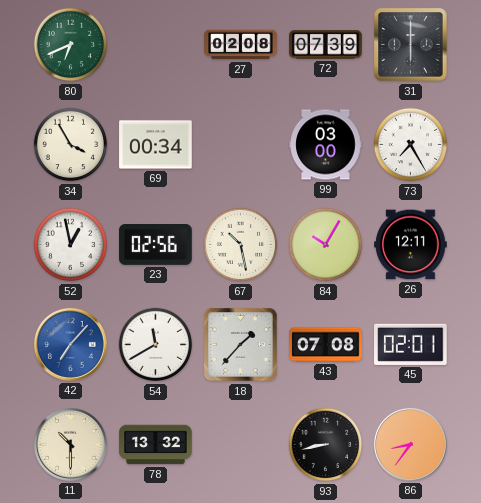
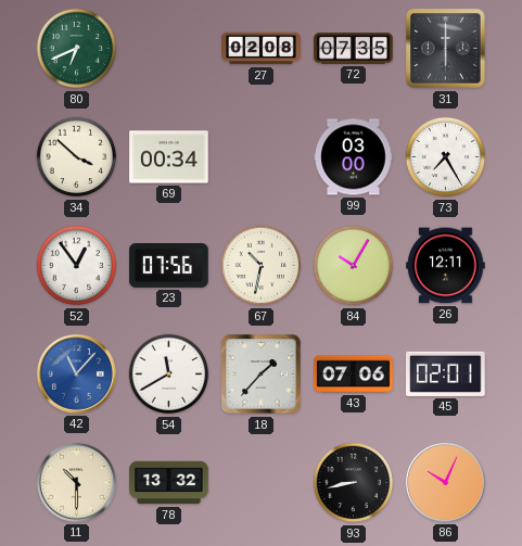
72: 07:39 -> 07:35
34: 3:55 -> 3:52
52: 12:58 -> 12:54
23: 02:56 -> 07:56
67: 10:28 -> 10:32
42: 7:07 -> 11:07
43: 07:08 -> 07:06
86: 8:36 -> 10:04
